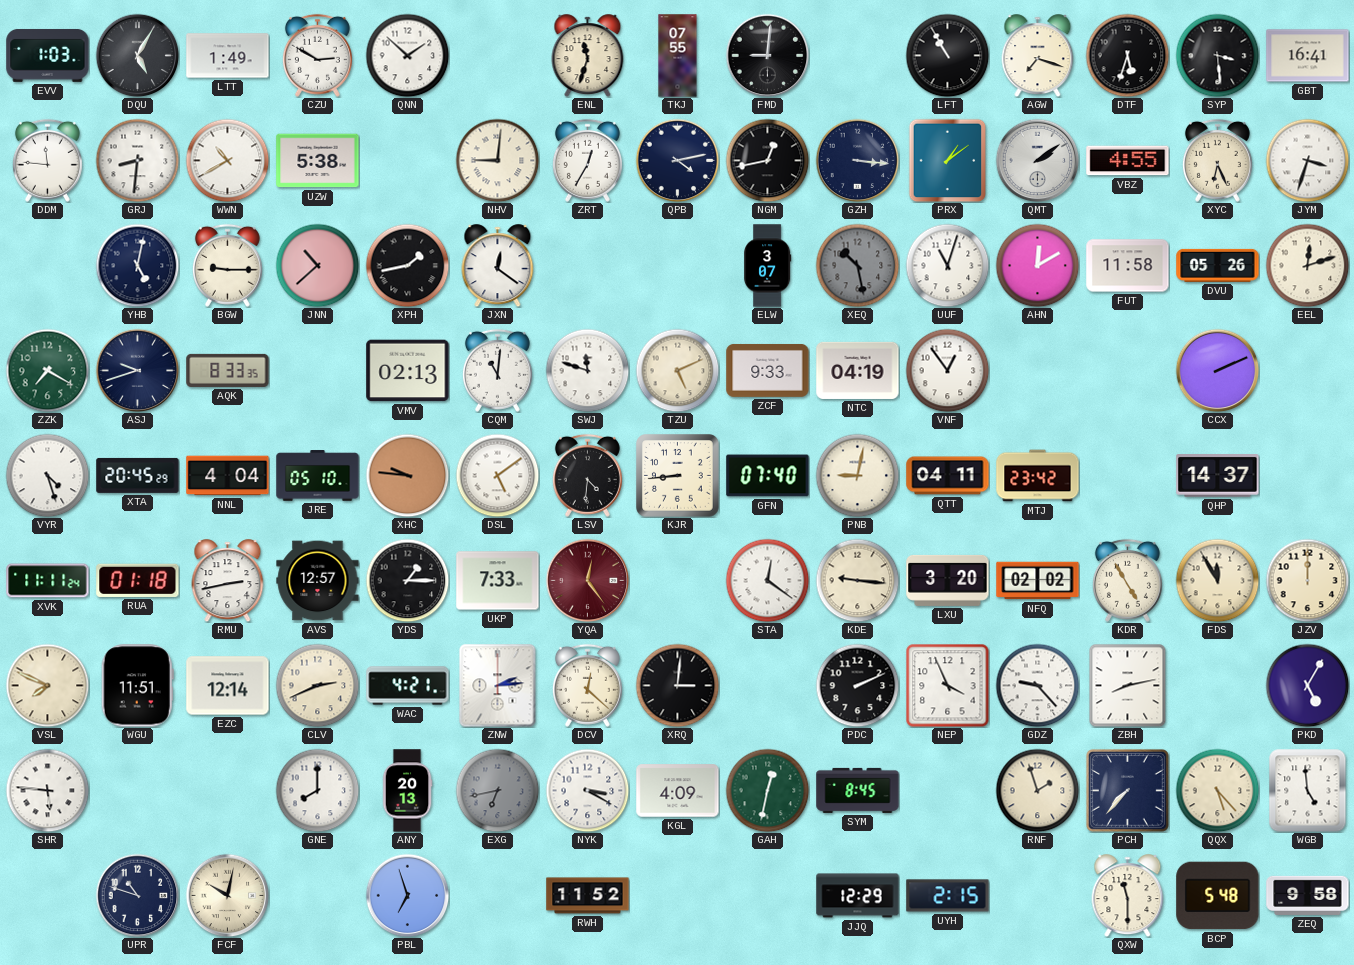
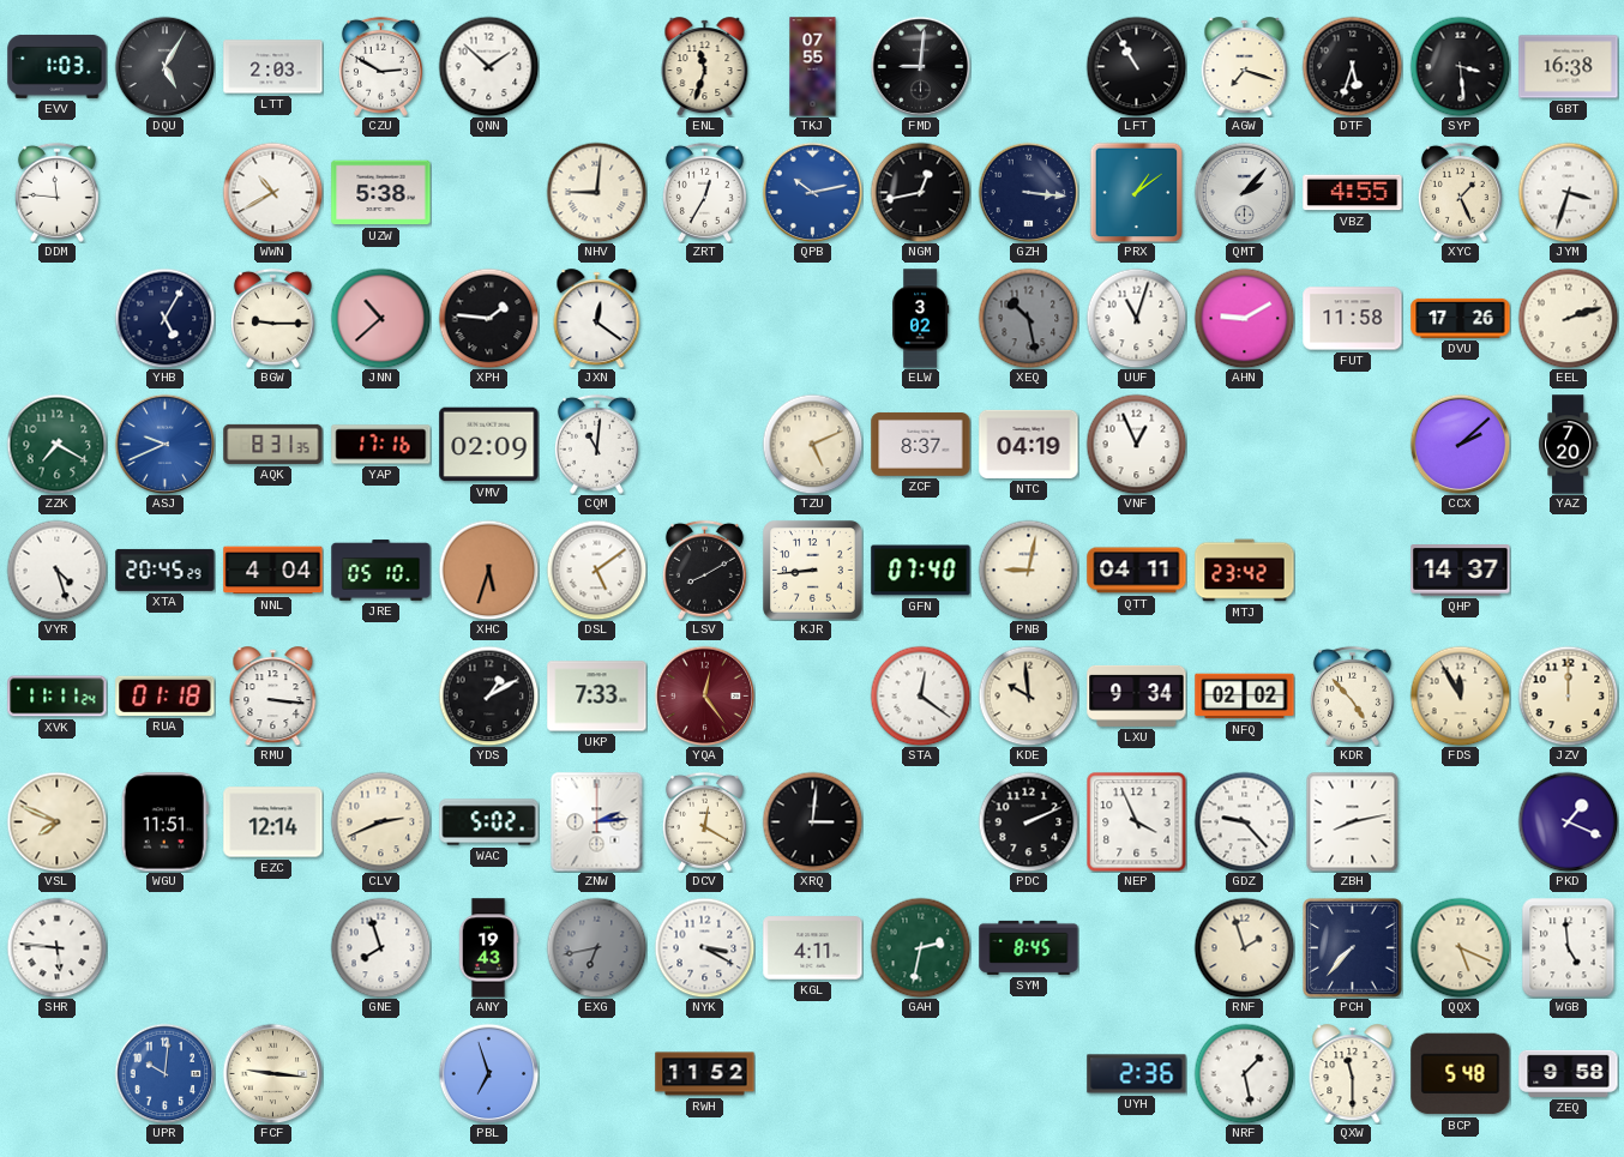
LTT: 1:49 -> 2:03
GBT: 16:41 -> 16:38
GRJ: 8:31 -> none
QPB: 4:13 -> 10:13
QPB dial: navy -> blue
QMT: 2:09 -> 2:07
XYC: 6:26 -> 1:26
YHB: 5:02 -> 5:05
XPH: 1:43 -> 1:46
ELW: 3:07 -> 3:02
AHN: 12:10 -> 9:10
DVU: 05:26 -> 17:26
EEL: 12:12 -> 2:12
ASJ: 9:42 -> 9:41
ASJ dial: navy -> blue
AQK: 8:33 -> 8:31
YAP: none -> 17:16
VMV: 02:13 -> 02:09
SWJ: 11:48 -> none
ZCF: 9:33 -> 8:37
VNF: 12:54 -> 12:56
CCX: 2:11 -> 2:08
YAZ: none -> 7:20
XHC: 9:46 -> 5:33
LSV: 4:31 -> 8:10
RMU: 2:43 -> 3:16
AVS: 12:57 -> none
YDS: 1:15 -> 1:10
KDE: 9:16 -> 9:59
LXU: 3:20 -> 9:34
KDR: 4:55 -> 4:53
WAC: 4:21 -> 5:02
DCV: 12:22 -> 12:20
PKD: 5:05 -> 1:19
GNE: 8:00 -> 7:57
ANY: 20:13 -> 19:43
KGL: 4:09 -> 4:11
GAH: 12:32 -> 2:32
QQX: 5:23 -> 5:19
UPR: 10:48 -> 10:01
UPR dial: navy -> blue
FCF: 10:02 -> 9:16
JJQ: 12:29 -> none
UYH: 2:15 -> 2:36
NRF: none -> 1:28
